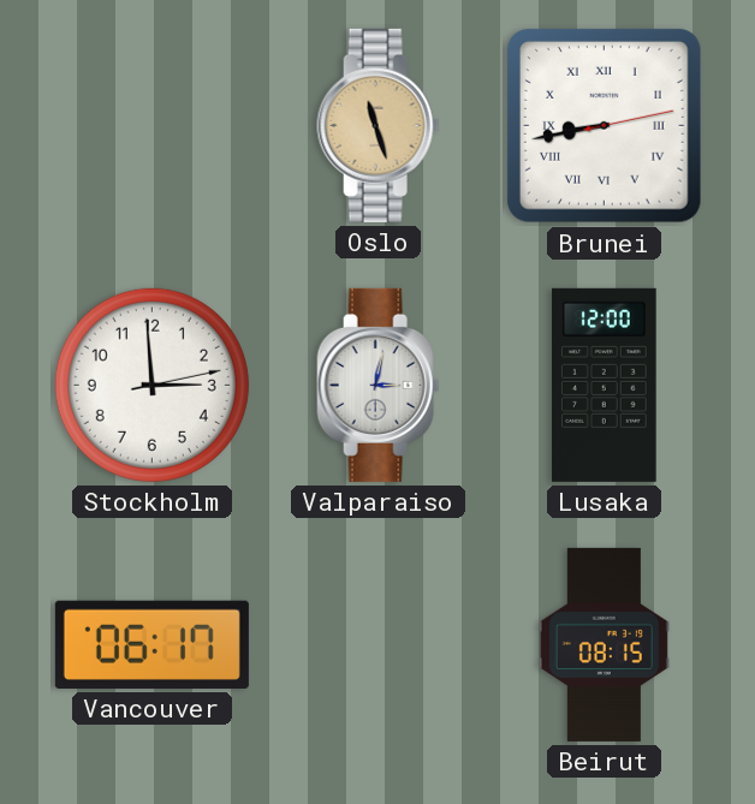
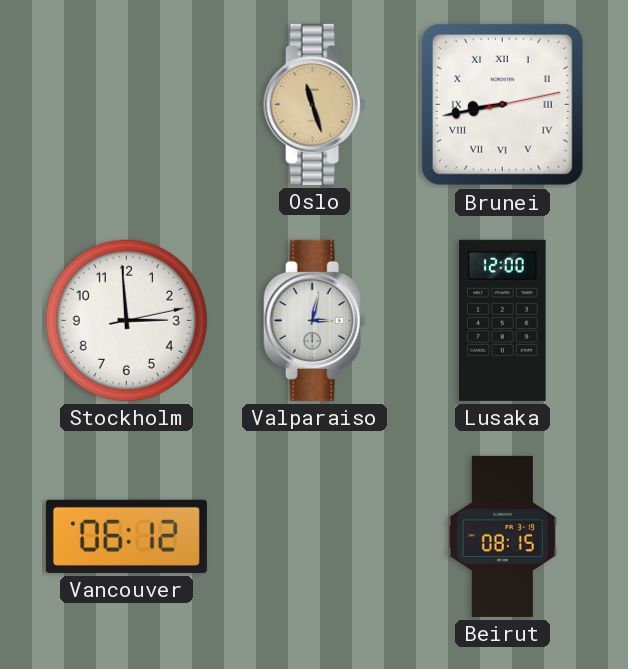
Vancouver: 06:17 -> 06:12
